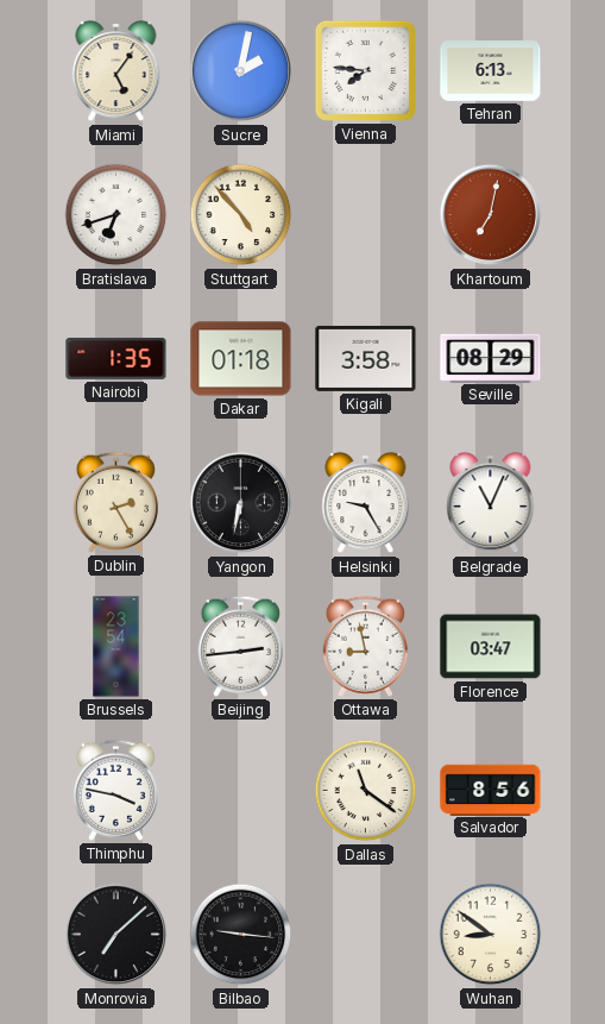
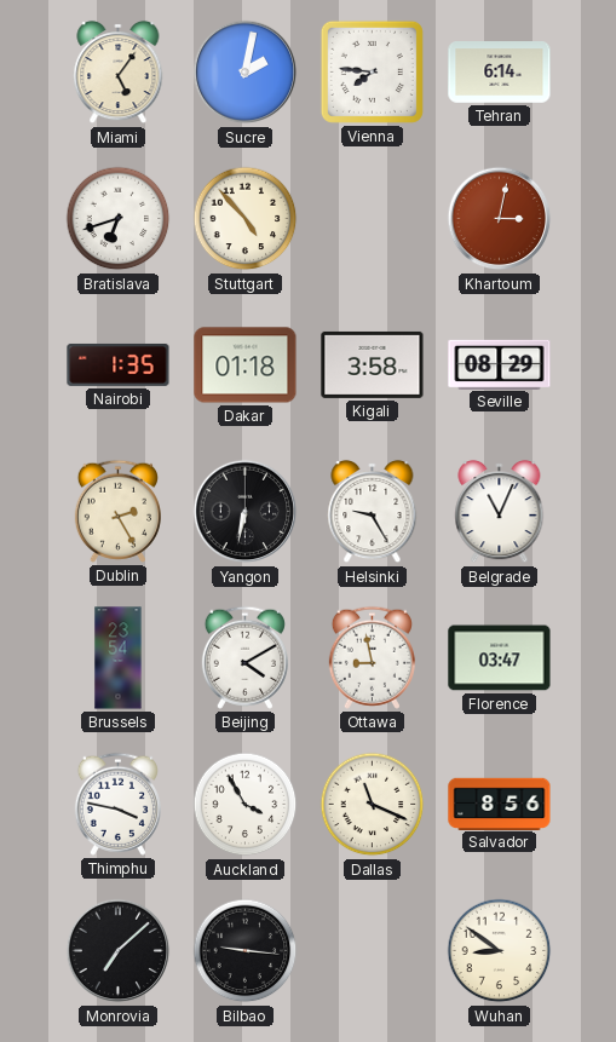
Tehran: 6:13 -> 6:14
Khartoum: 7:02 -> 3:02
Beijing: 2:44 -> 4:10
Auckland: none -> 3:55
Dallas: 11:21 -> 11:19
